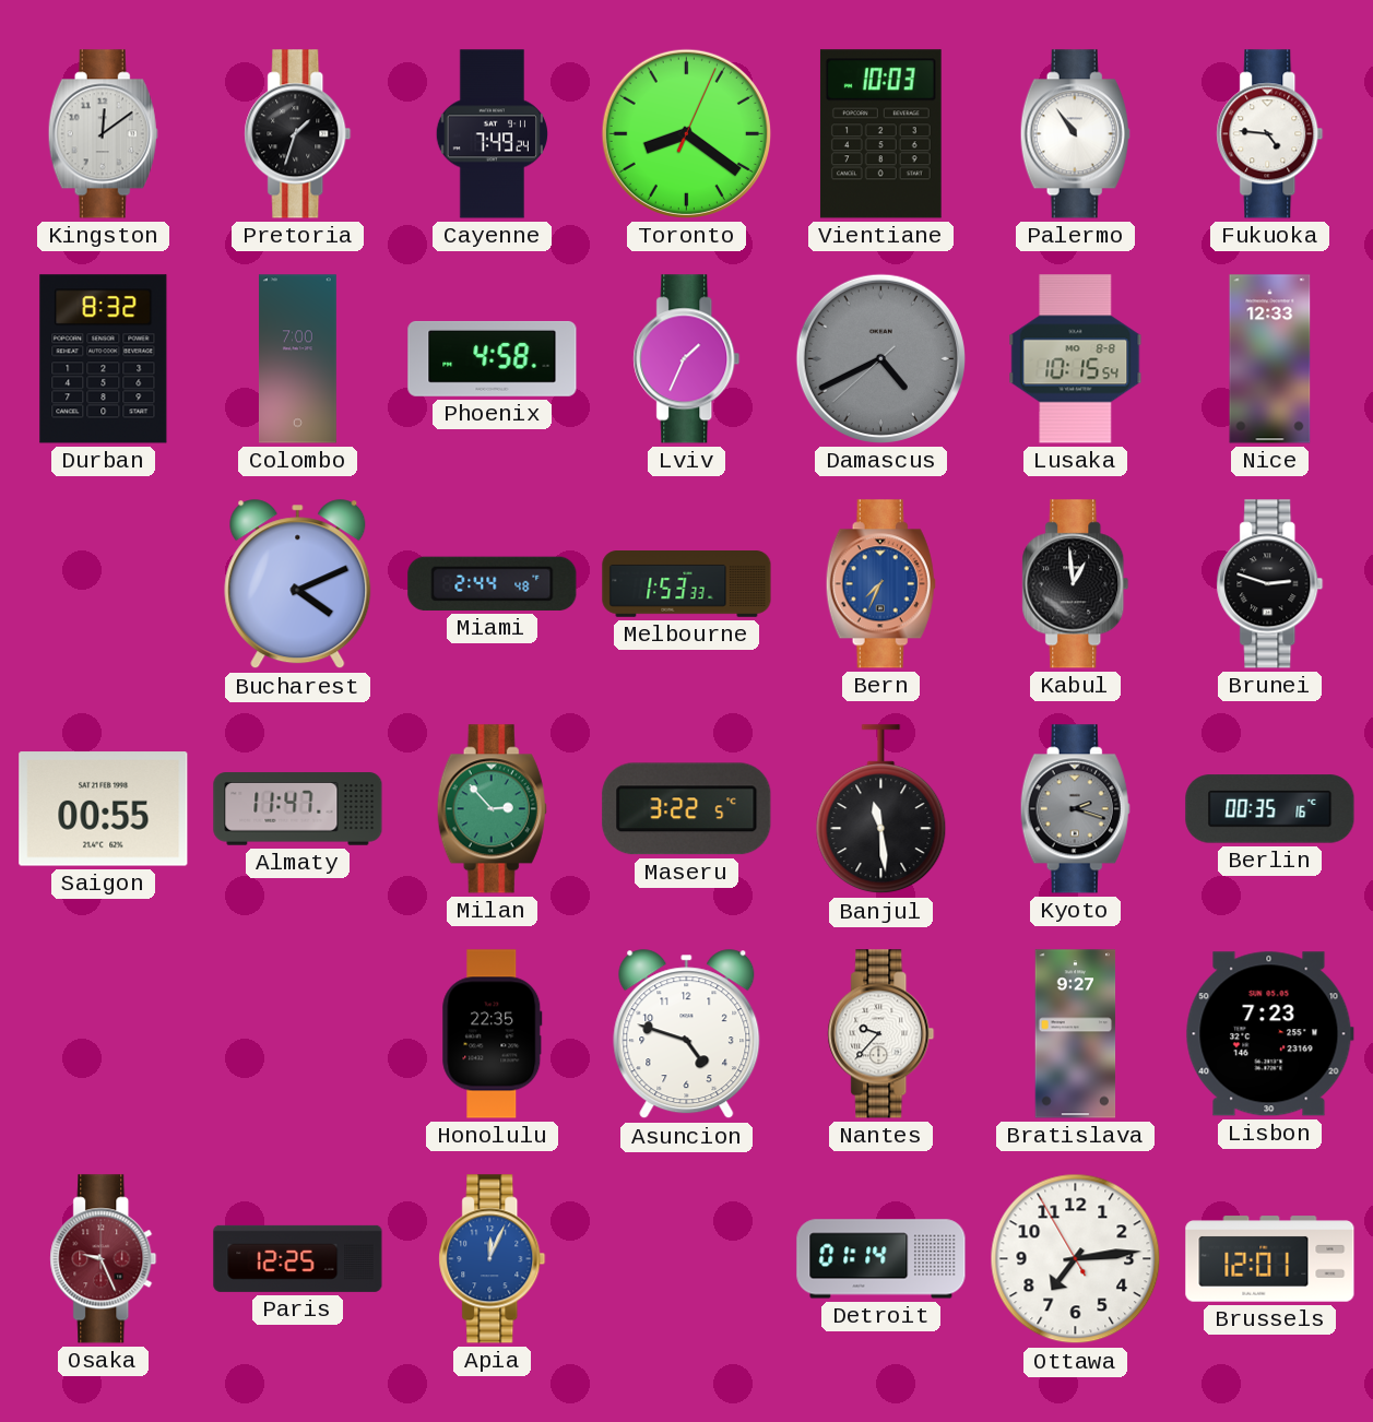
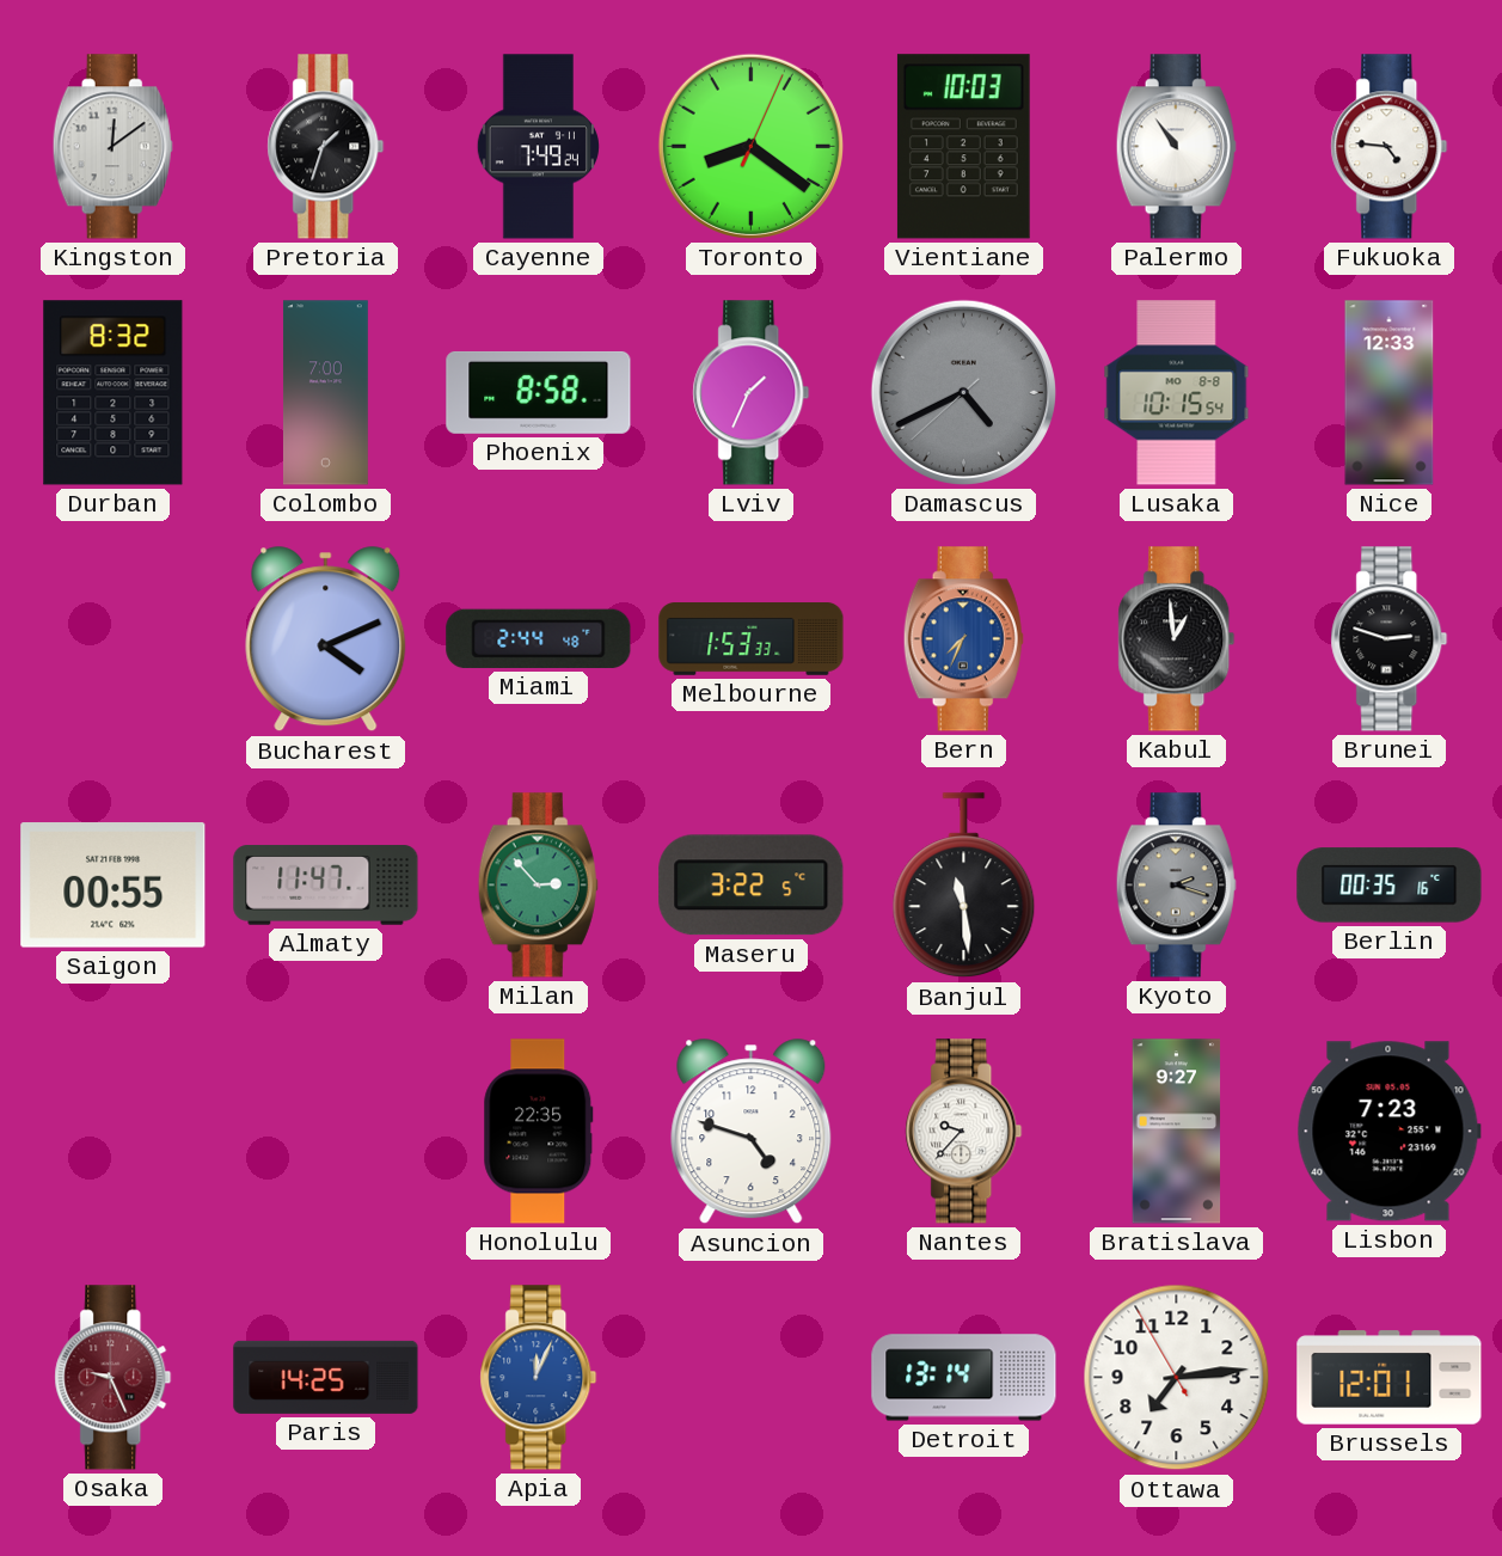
Phoenix: 4:58 -> 8:58
Paris: 12:25 -> 14:25
Detroit: 01:14 -> 13:14
